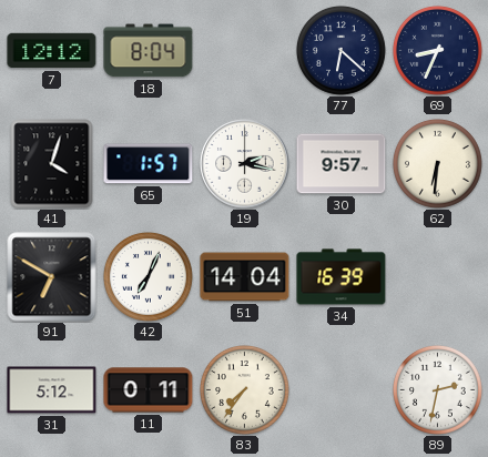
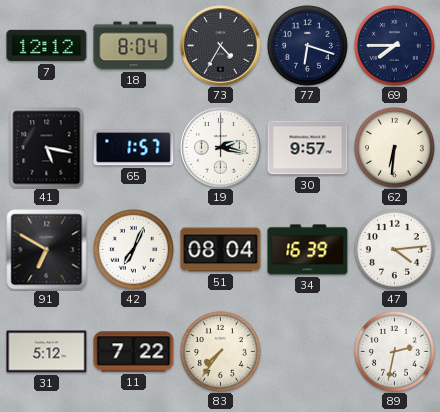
73: none -> 4:35
77: 6:22 -> 6:18
69: 8:34 -> 7:45
41: 4:03 -> 5:17
51: 14:04 -> 08:04
47: none -> 4:14
11: 0:11 -> 7:22
